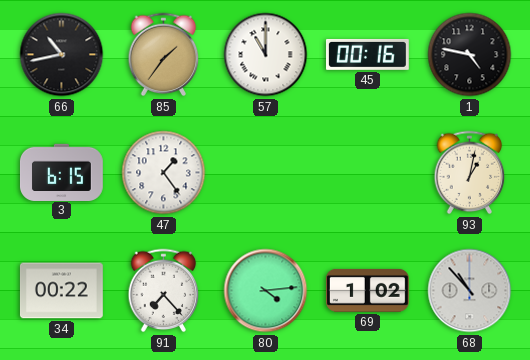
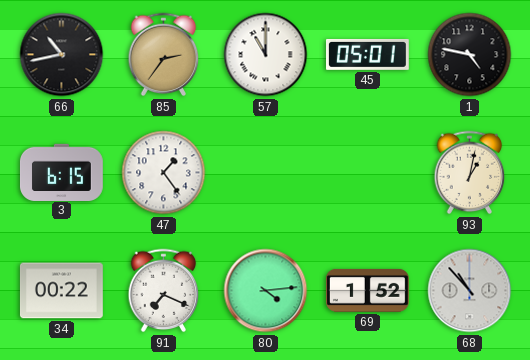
85: 1:36 -> 2:36
45: 00:16 -> 05:01
91: 7:23 -> 7:19
69: 1:02 -> 1:52
